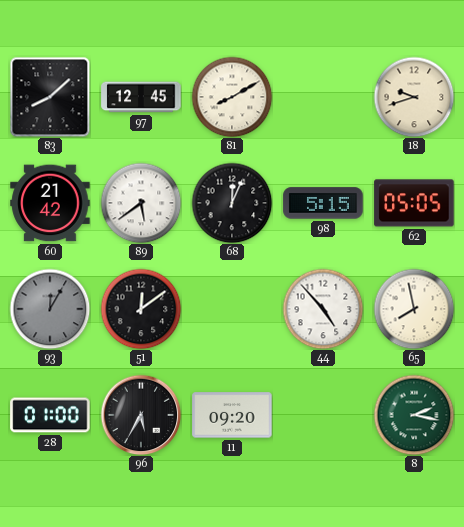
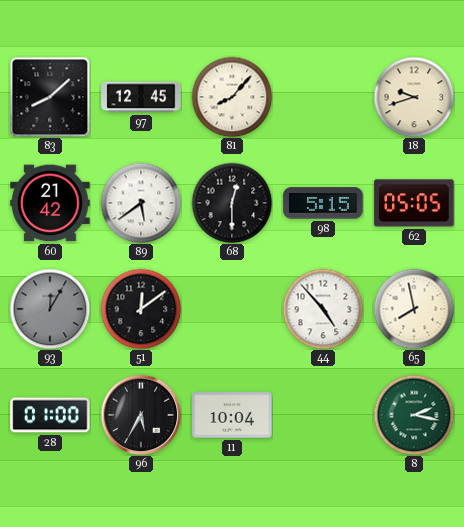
81: 8:10 -> 8:07
68: 12:04 -> 12:30
11: 09:20 -> 10:04
